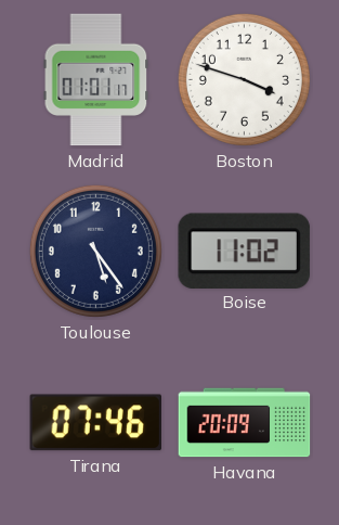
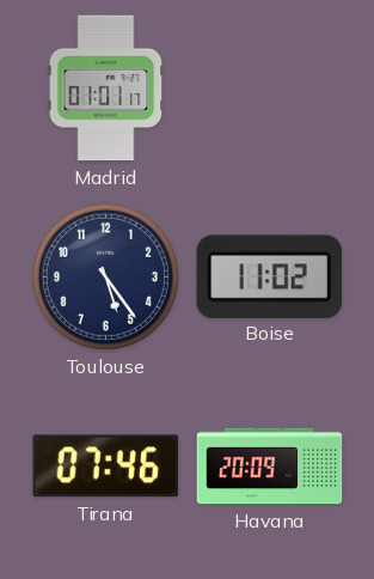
Boston: 3:48 -> none
